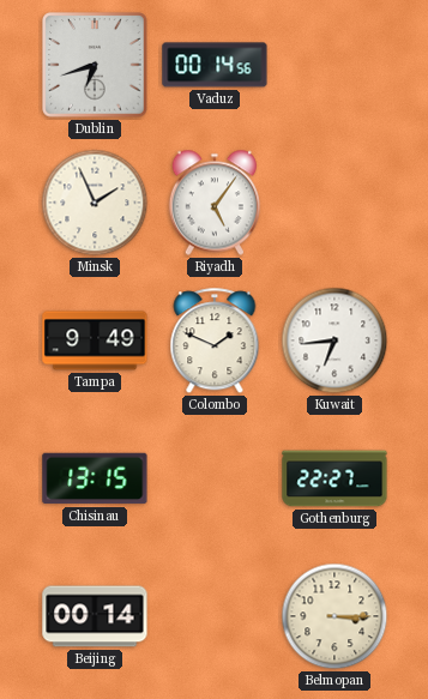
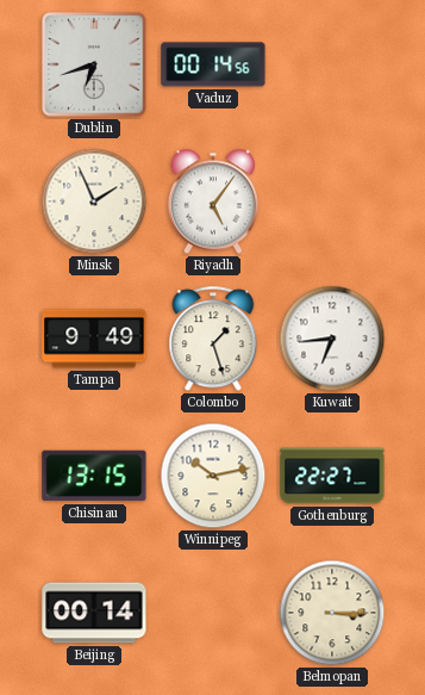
Colombo: 1:49 -> 1:27
Winnipeg: none -> 10:13
